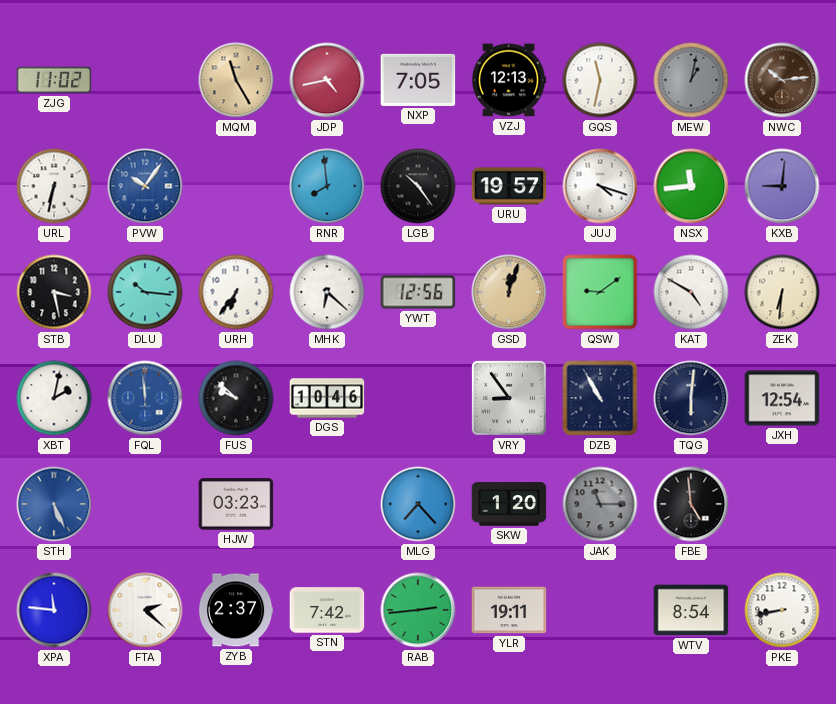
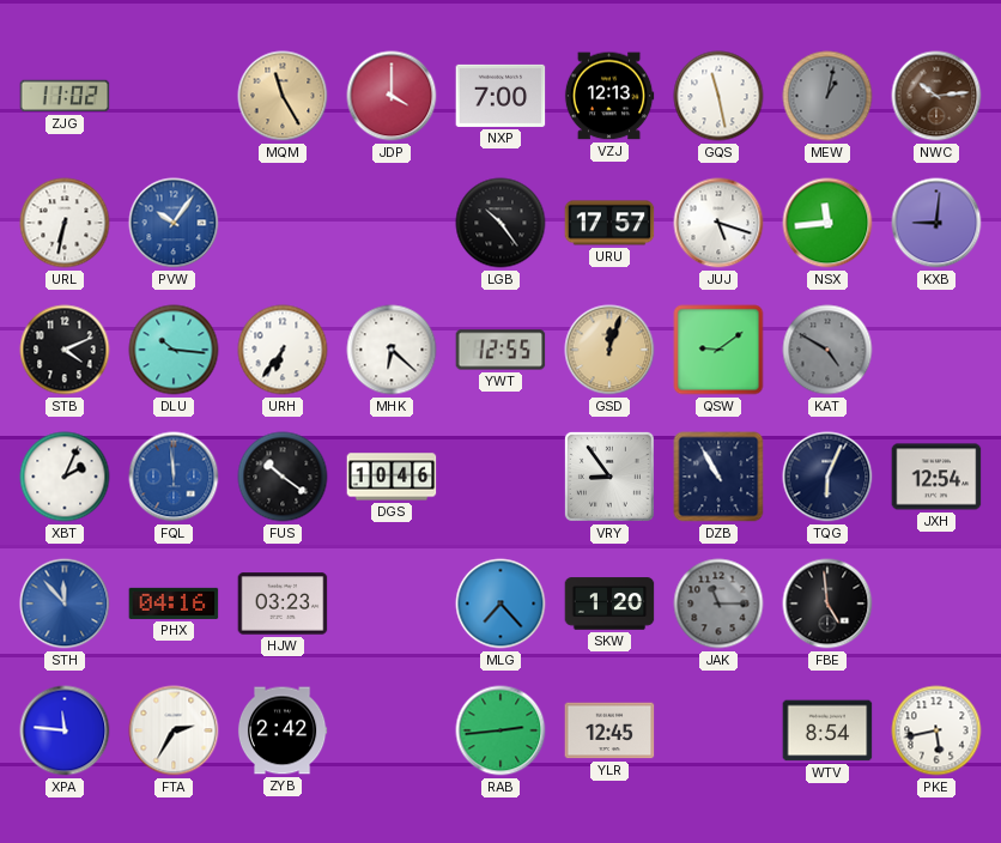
JDP: 4:43 -> 4:00
NXP: 7:05 -> 7:00
GQS: 11:32 -> 11:28
RNR: 7:59 -> none
URU: 19:57 -> 17:57
JUJ: 4:18 -> 5:18
STB: 3:28 -> 4:11
YWT: 12:56 -> 12:55
KAT dial: white -> grey
ZEK: 6:31 -> none
XBT: 2:02 -> 2:04
FUS: 9:52 -> 10:21
TQG: 6:01 -> 6:04
STH: 5:26 -> 11:53
PHX: none -> 04:16
FTA: 2:22 -> 2:35
ZYB: 2:37 -> 2:42
STN: 7:42 -> none
YLR: 19:11 -> 12:45
PKE: 8:43 -> 5:43
